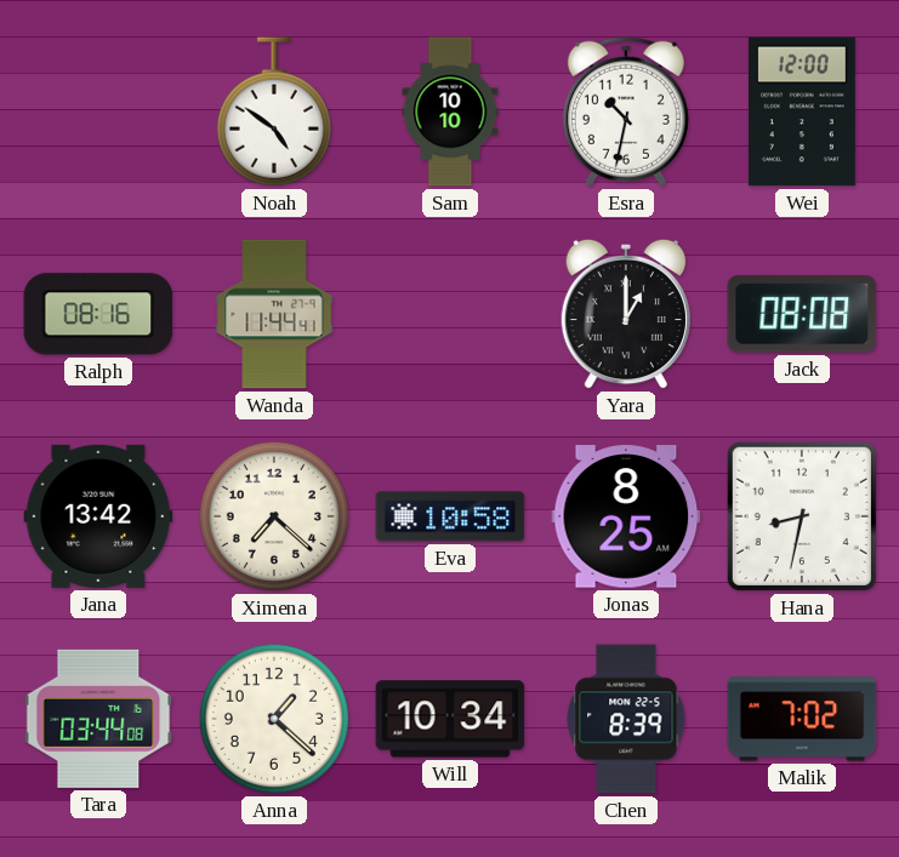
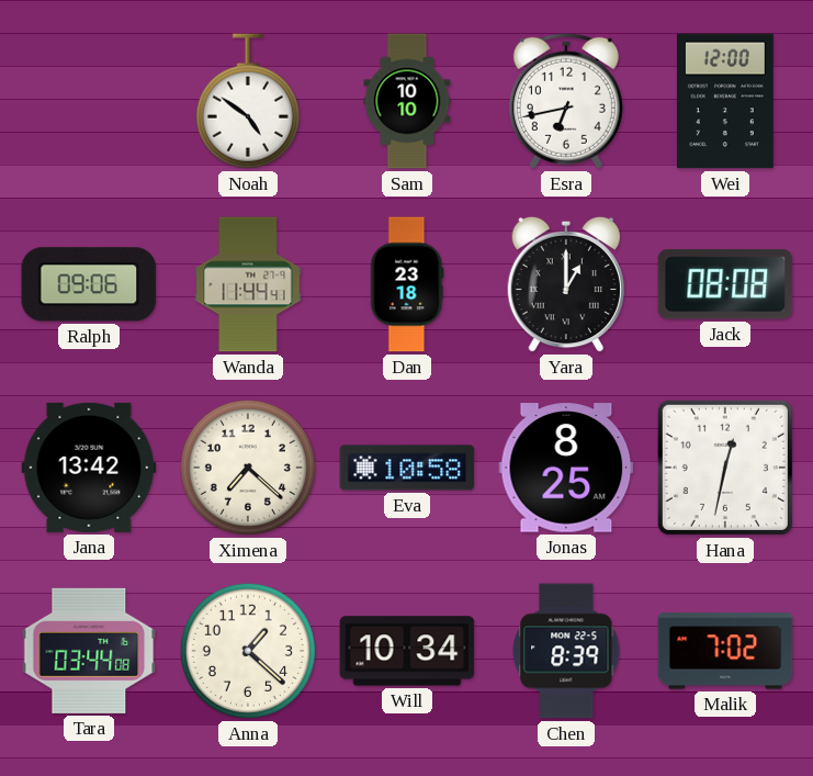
Esra: 10:32 -> 6:43
Ralph: 08:16 -> 09:06
Dan: none -> 23:18
Hana: 8:32 -> 12:32
